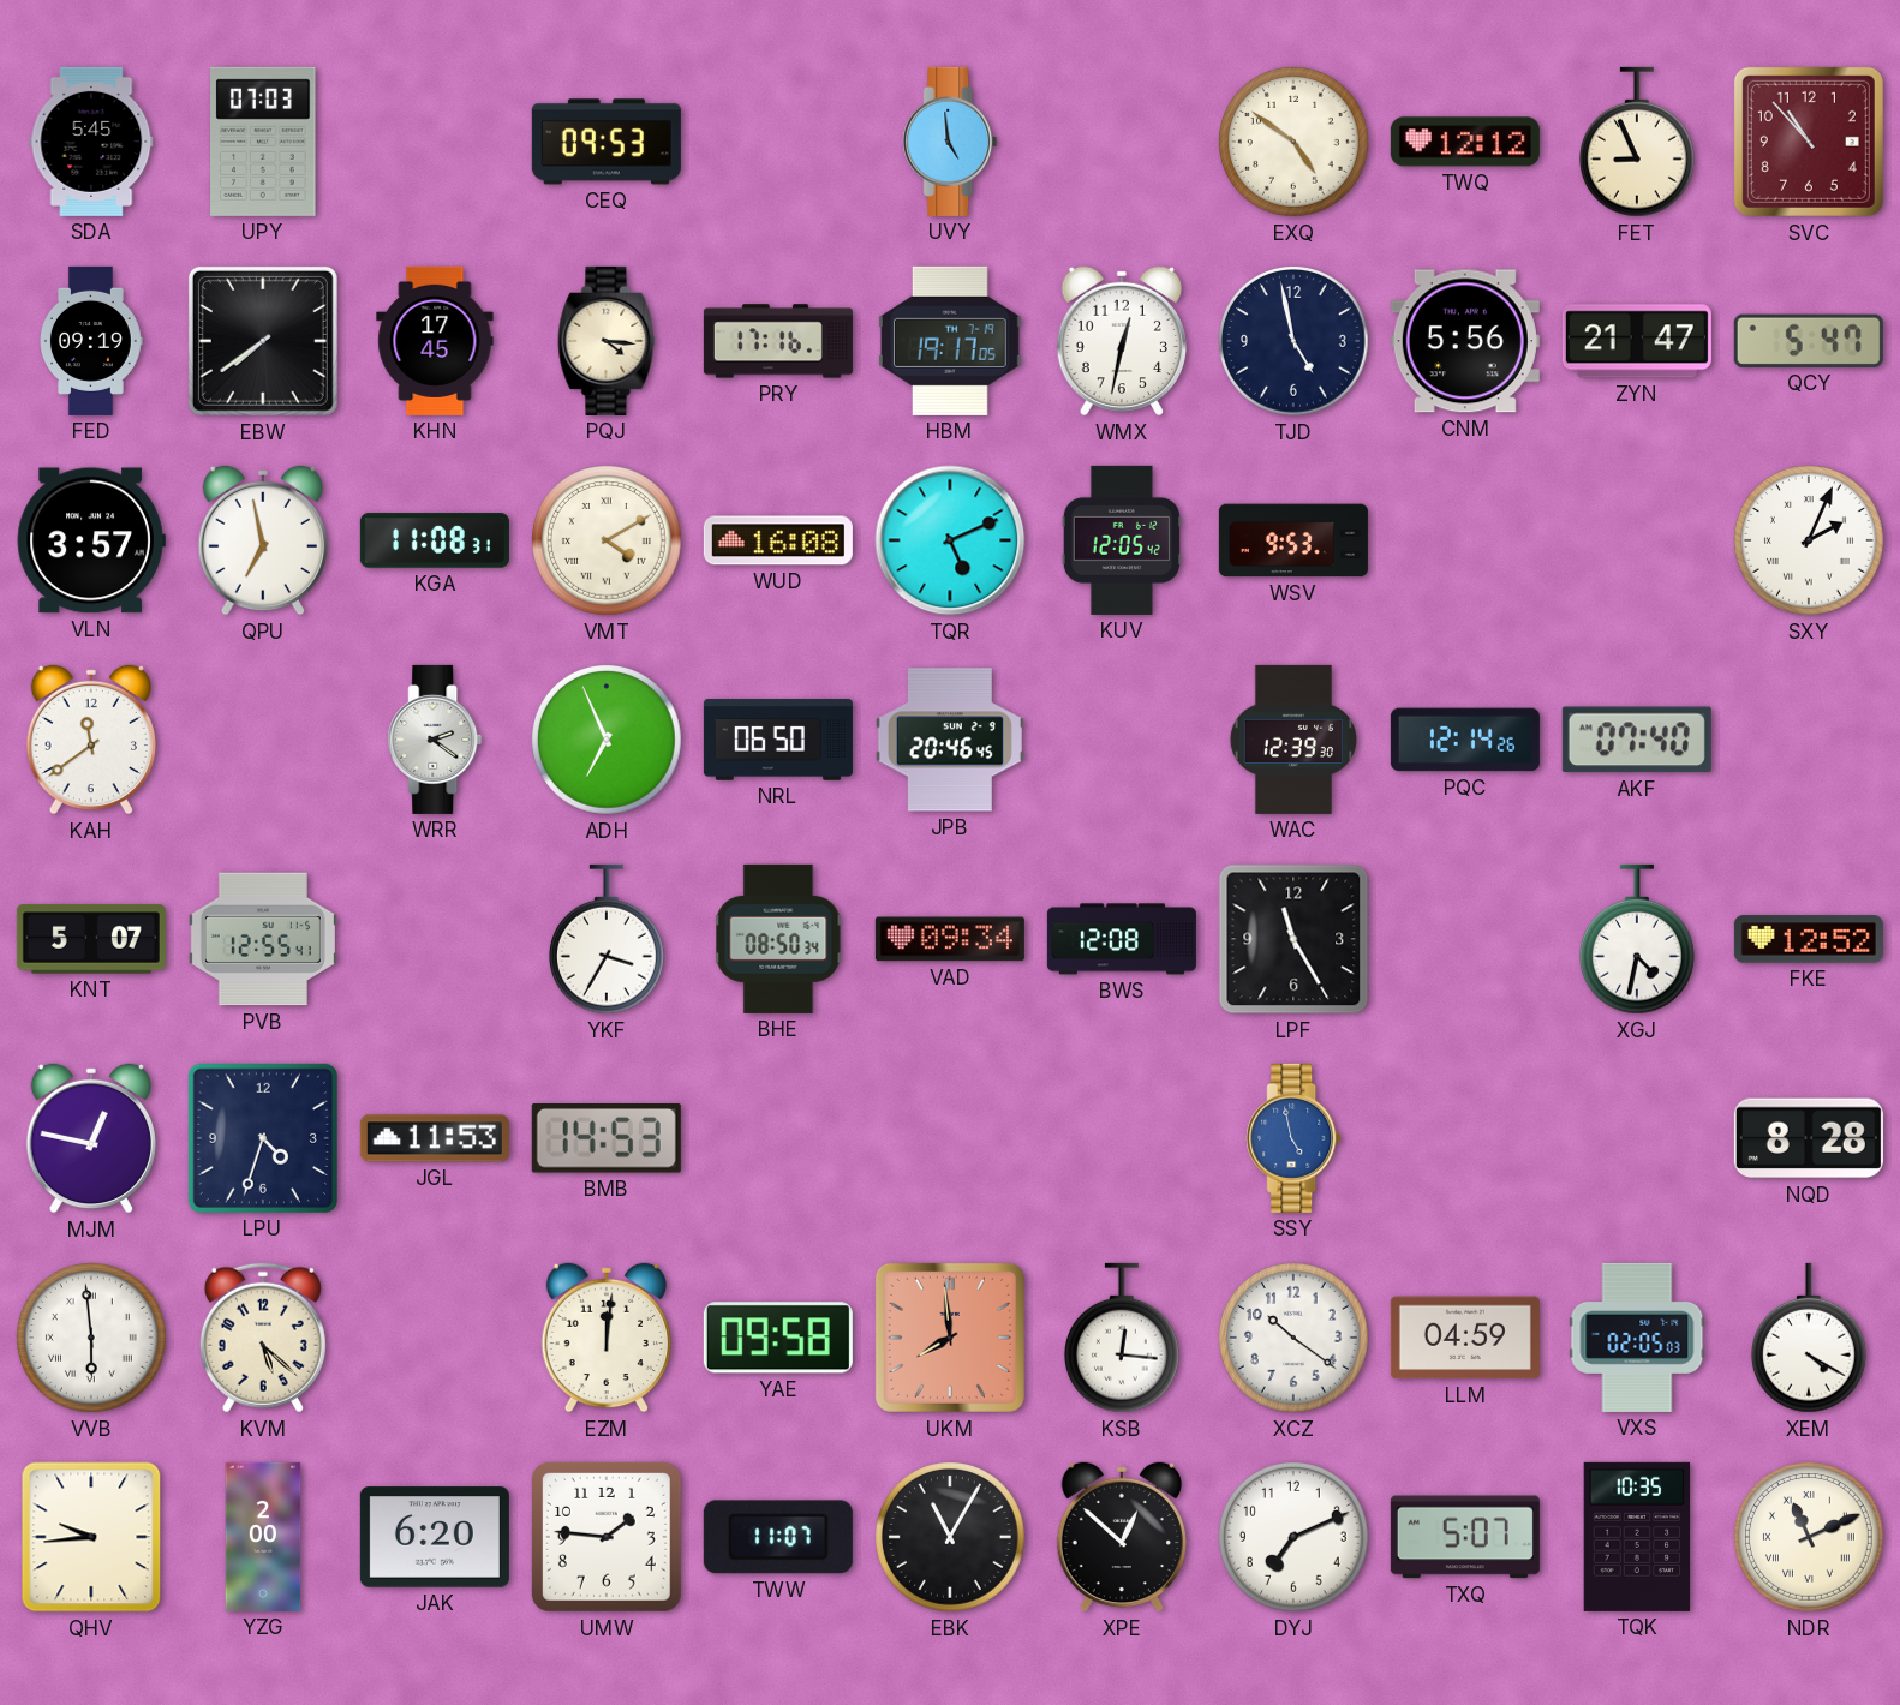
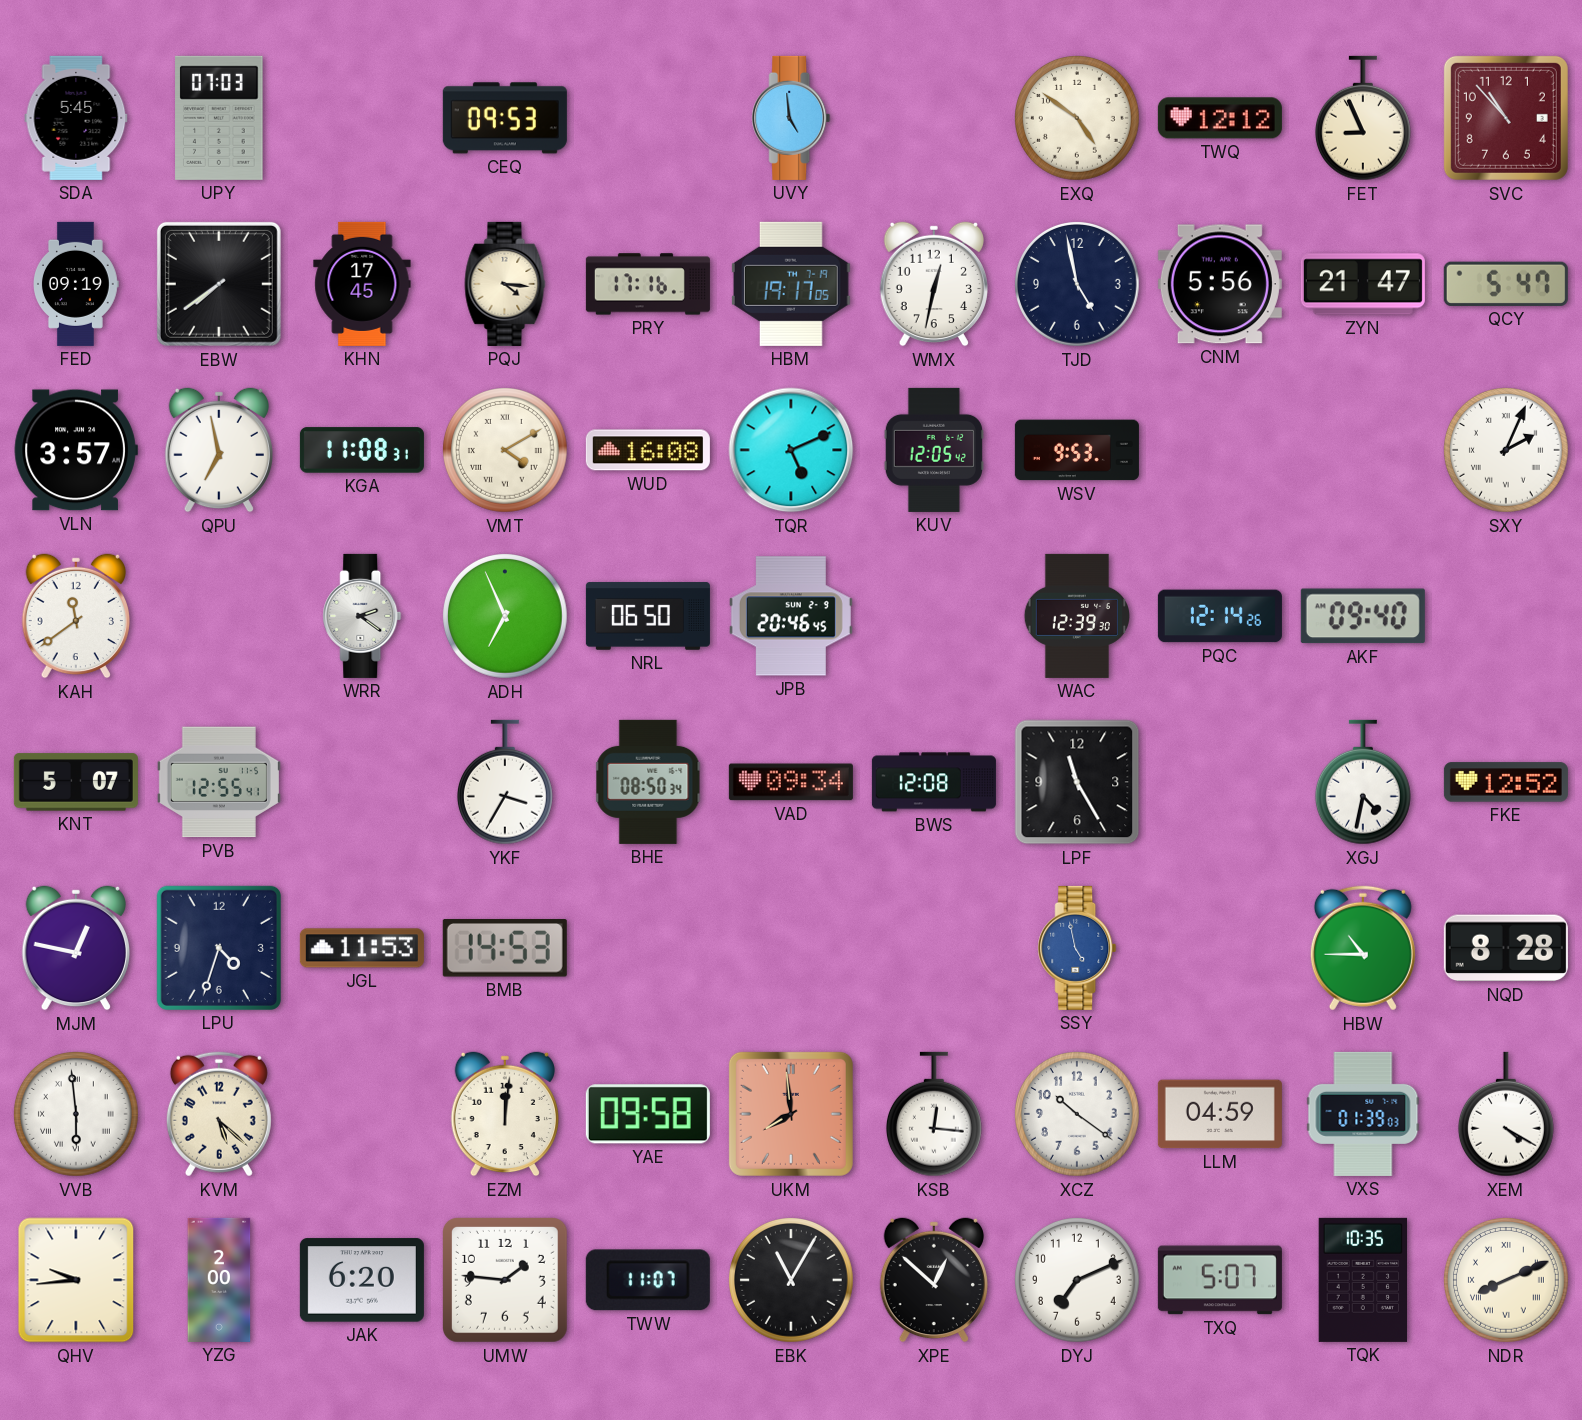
AKF: 07:40 -> 09:40
HBW: none -> 10:45
VXS: 02:05 -> 01:39
NDR: 11:11 -> 8:11
